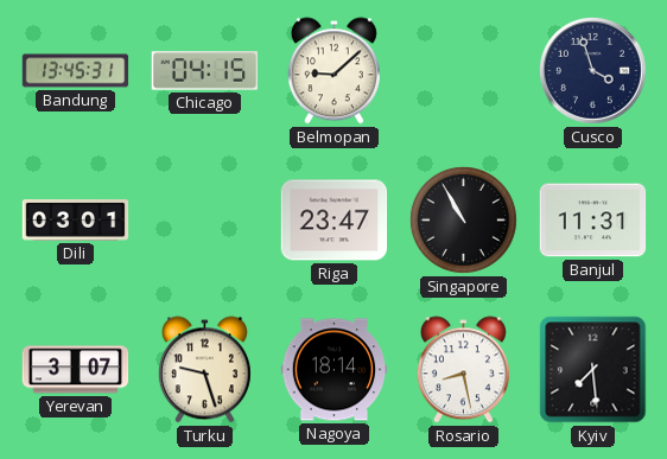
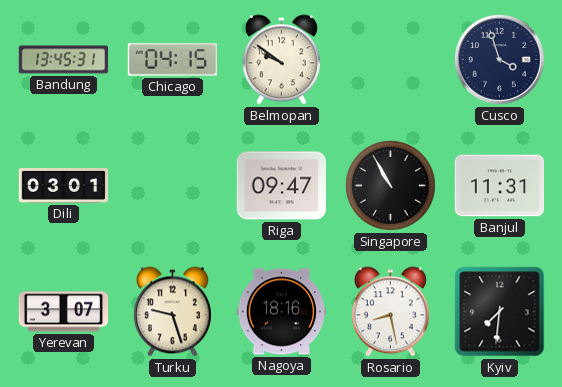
Belmopan: 9:08 -> 9:51
Riga: 23:47 -> 09:47
Nagoya: 18:14 -> 18:16
Kyiv: 7:29 -> 7:31
